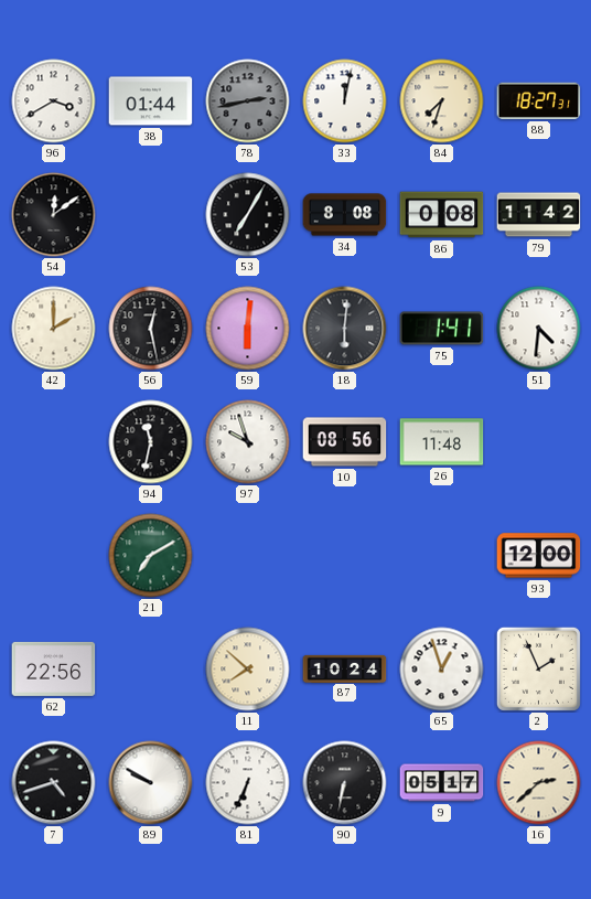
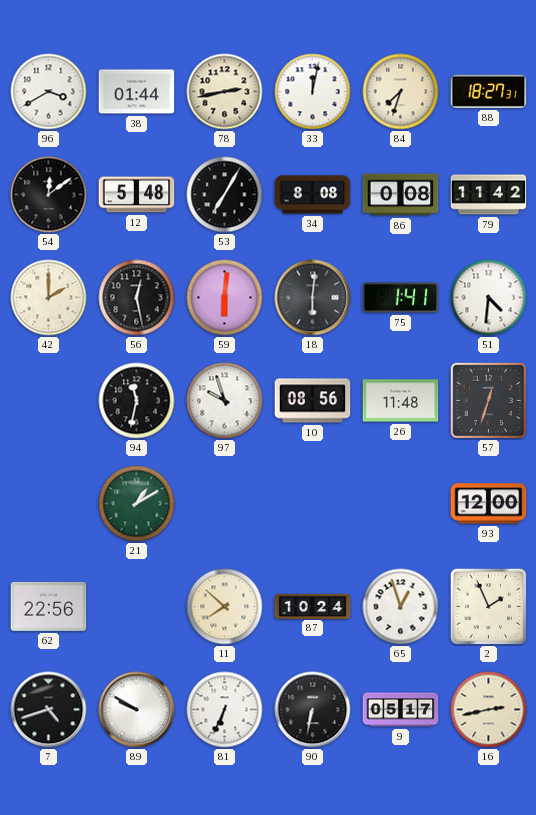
78 dial: grey -> cream
12: none -> 5:48
57: none -> 12:33
21: 7:10 -> 1:10
16: 2:38 -> 2:43
